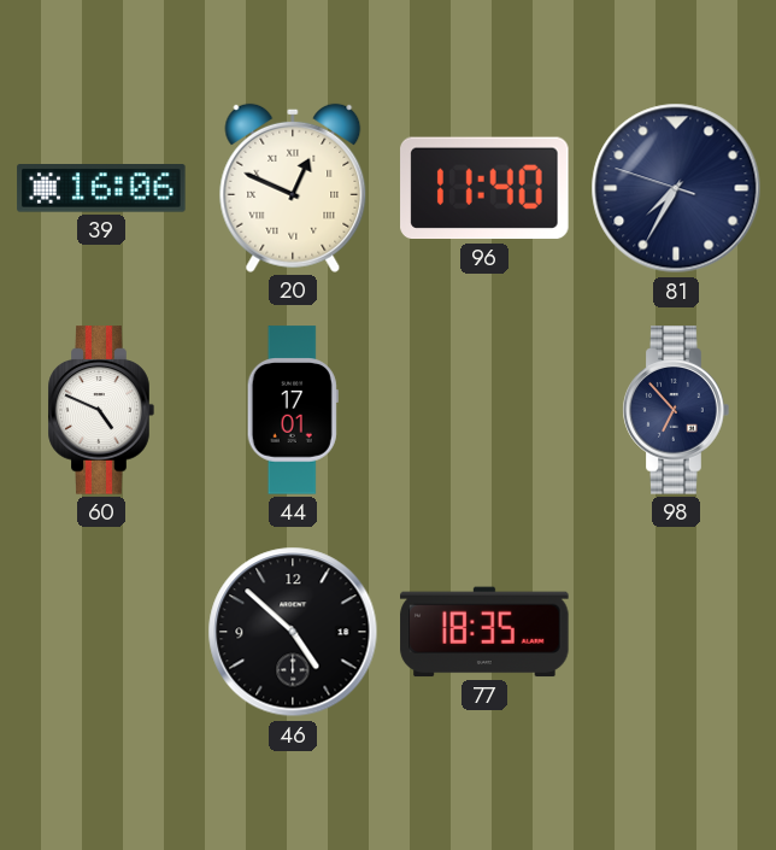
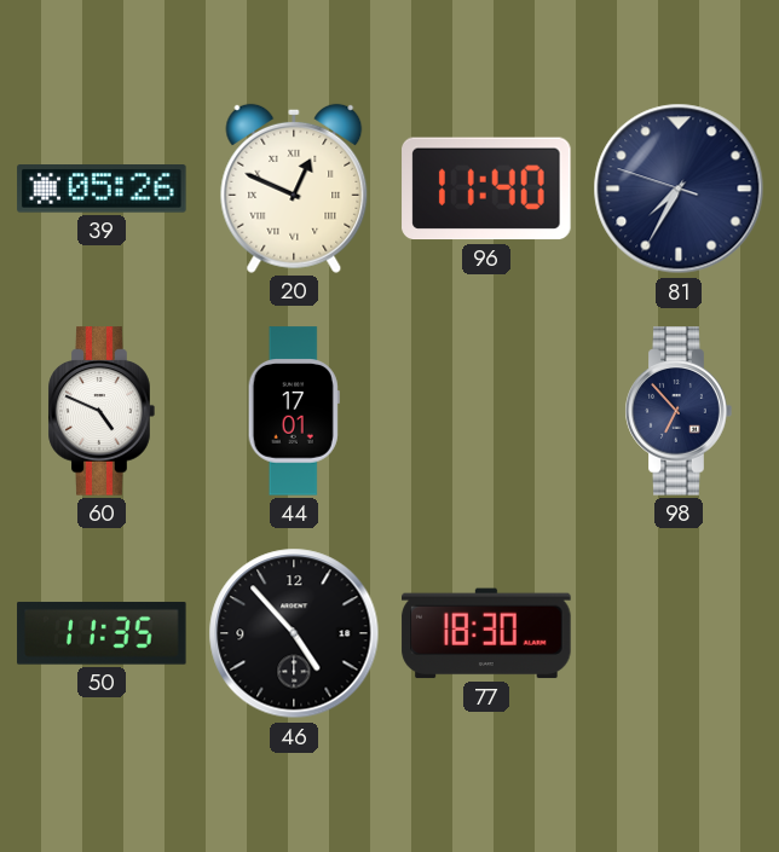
39: 16:06 -> 05:26
50: none -> 11:35
46: 4:52 -> 4:53
77: 18:35 -> 18:30
